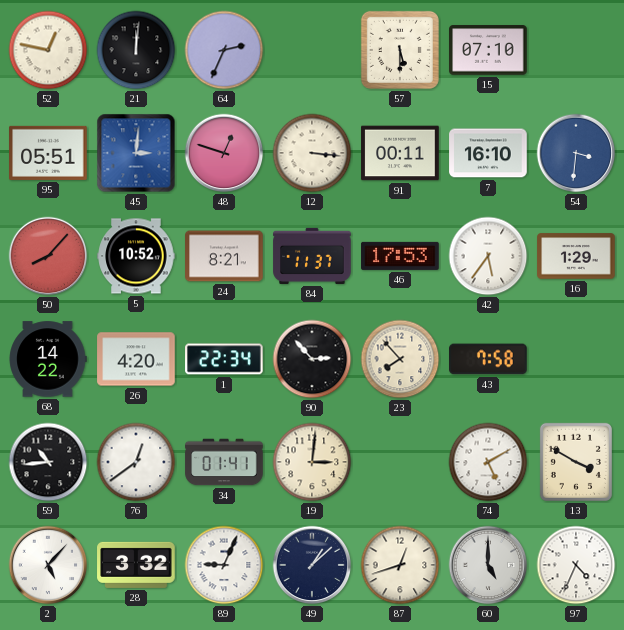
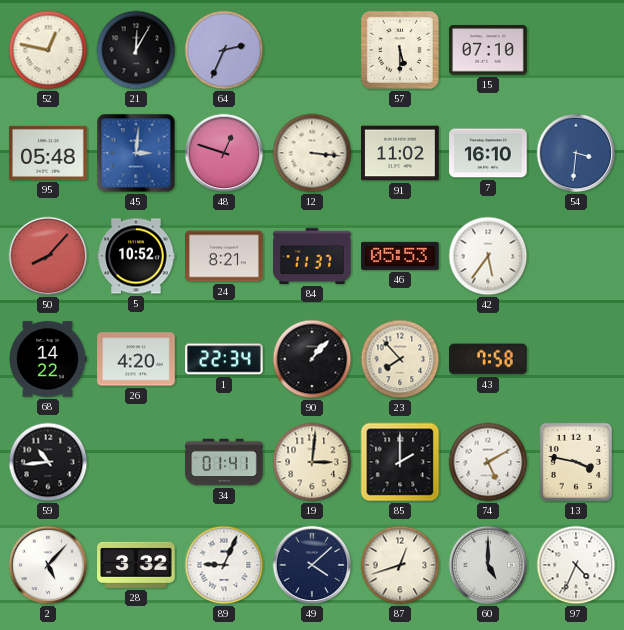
21: 12:01 -> 12:05
95: 05:51 -> 05:48
91: 00:11 -> 11:02
46: 17:53 -> 05:53
16: 1:29 -> none
90: 2:53 -> 1:07
76: 12:39 -> none
85: none -> 2:00
13: 3:50 -> 3:47
49: 1:08 -> 4:08
